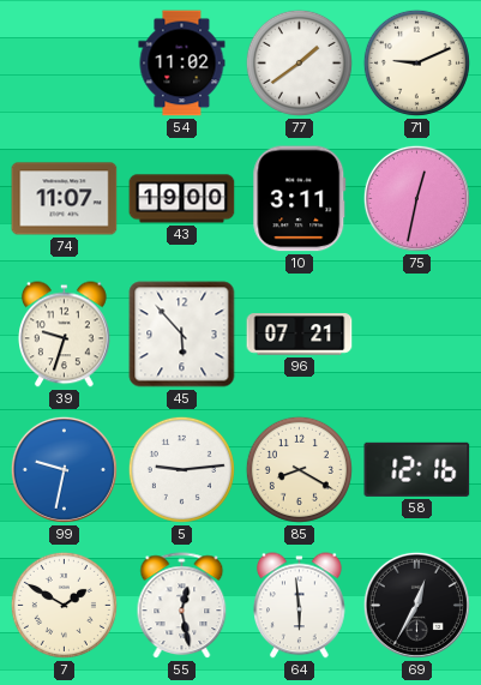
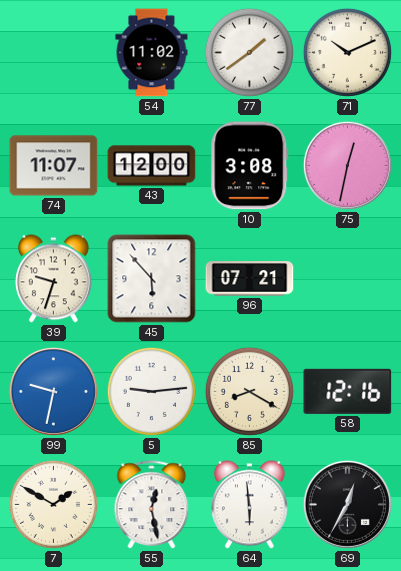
71: 9:11 -> 10:11
43: 19:00 -> 12:00
10: 3:11 -> 3:08
